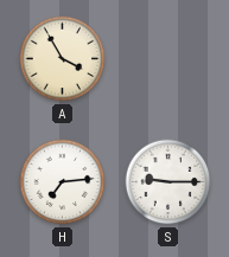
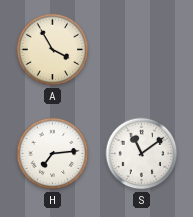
S: 9:15 -> 11:09
